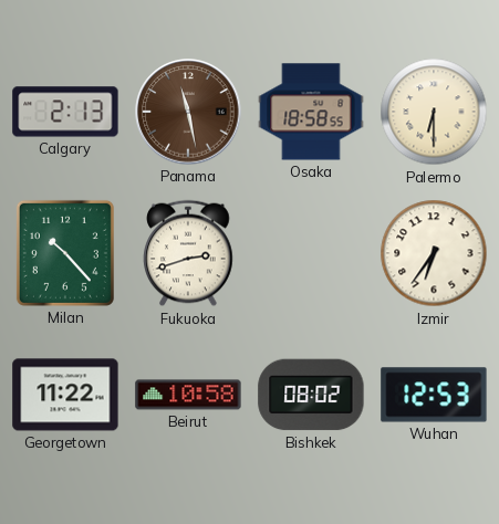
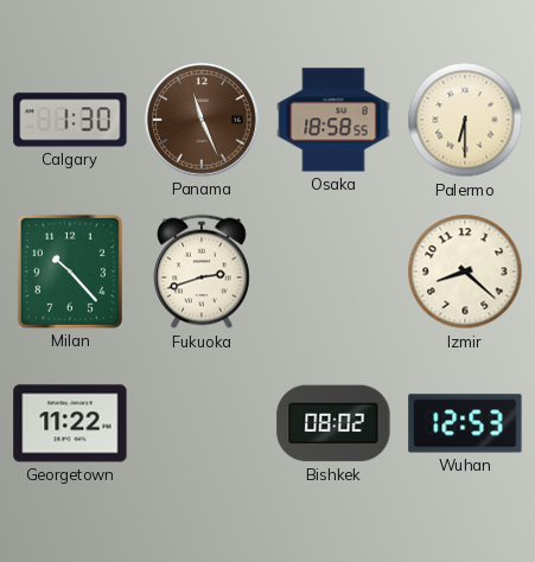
Calgary: 2:13 -> 1:30
Panama: 11:28 -> 11:26
Izmir: 6:36 -> 8:22
Beirut: 10:58 -> none
